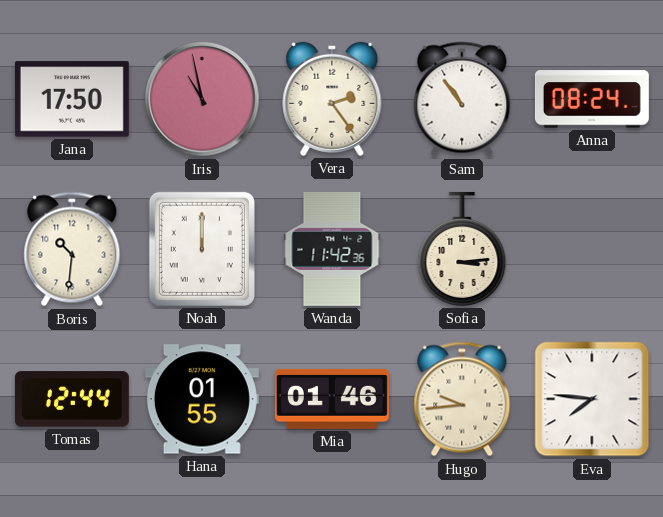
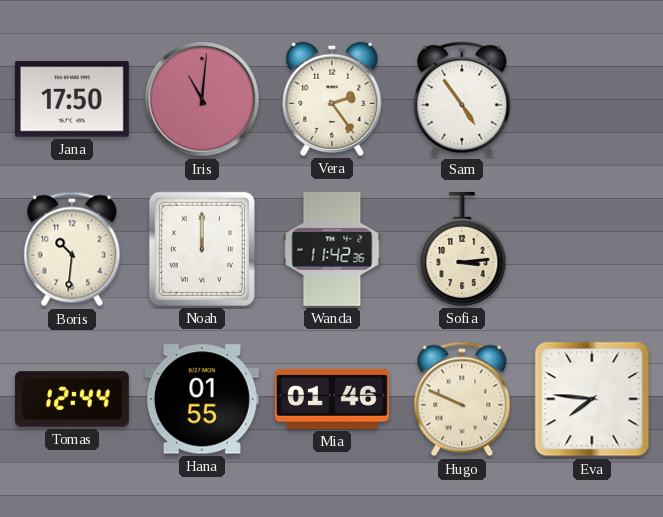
Iris: 10:58 -> 11:01
Sam: 10:54 -> 4:54
Anna: 08:24 -> none
Hugo: 9:44 -> 9:49
